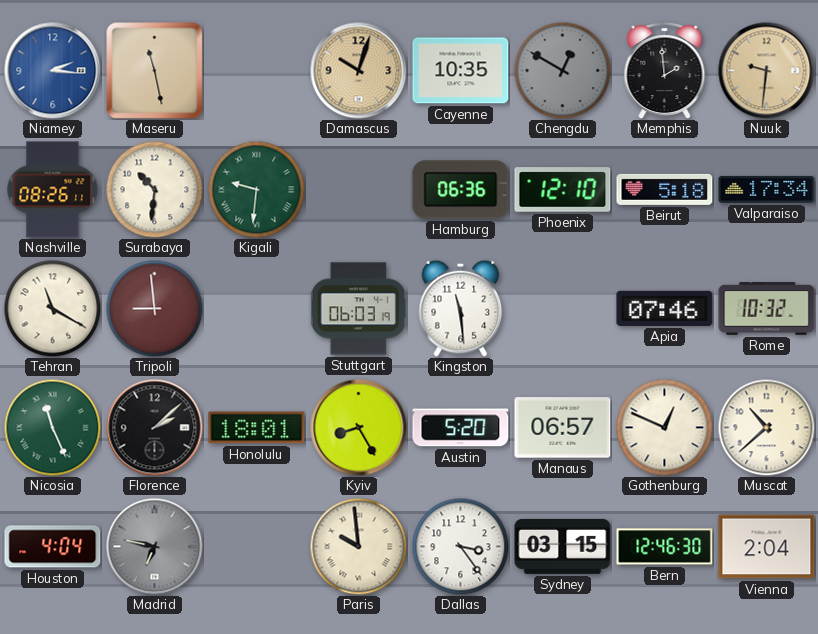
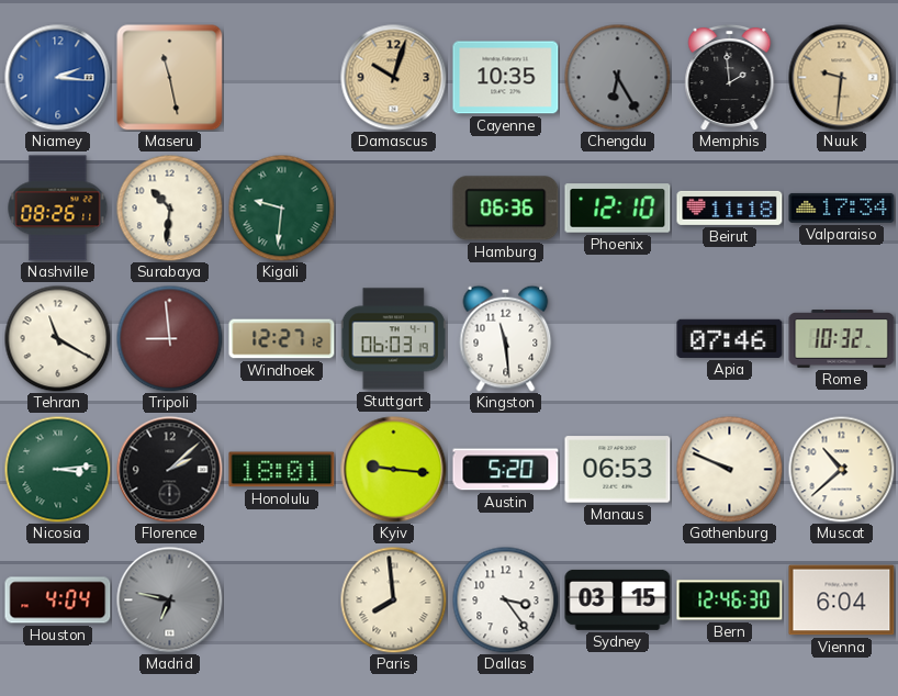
Chengdu: 12:50 -> 6:25
Beirut: 5:18 -> 11:18
Windhoek: none -> 12:27
Nicosia: 11:26 -> 3:14
Kyiv: 8:25 -> 9:16
Manaus: 06:57 -> 06:53
Gothenburg: 12:49 -> 9:49
Paris: 9:59 -> 7:59
Vienna: 2:04 -> 6:04
